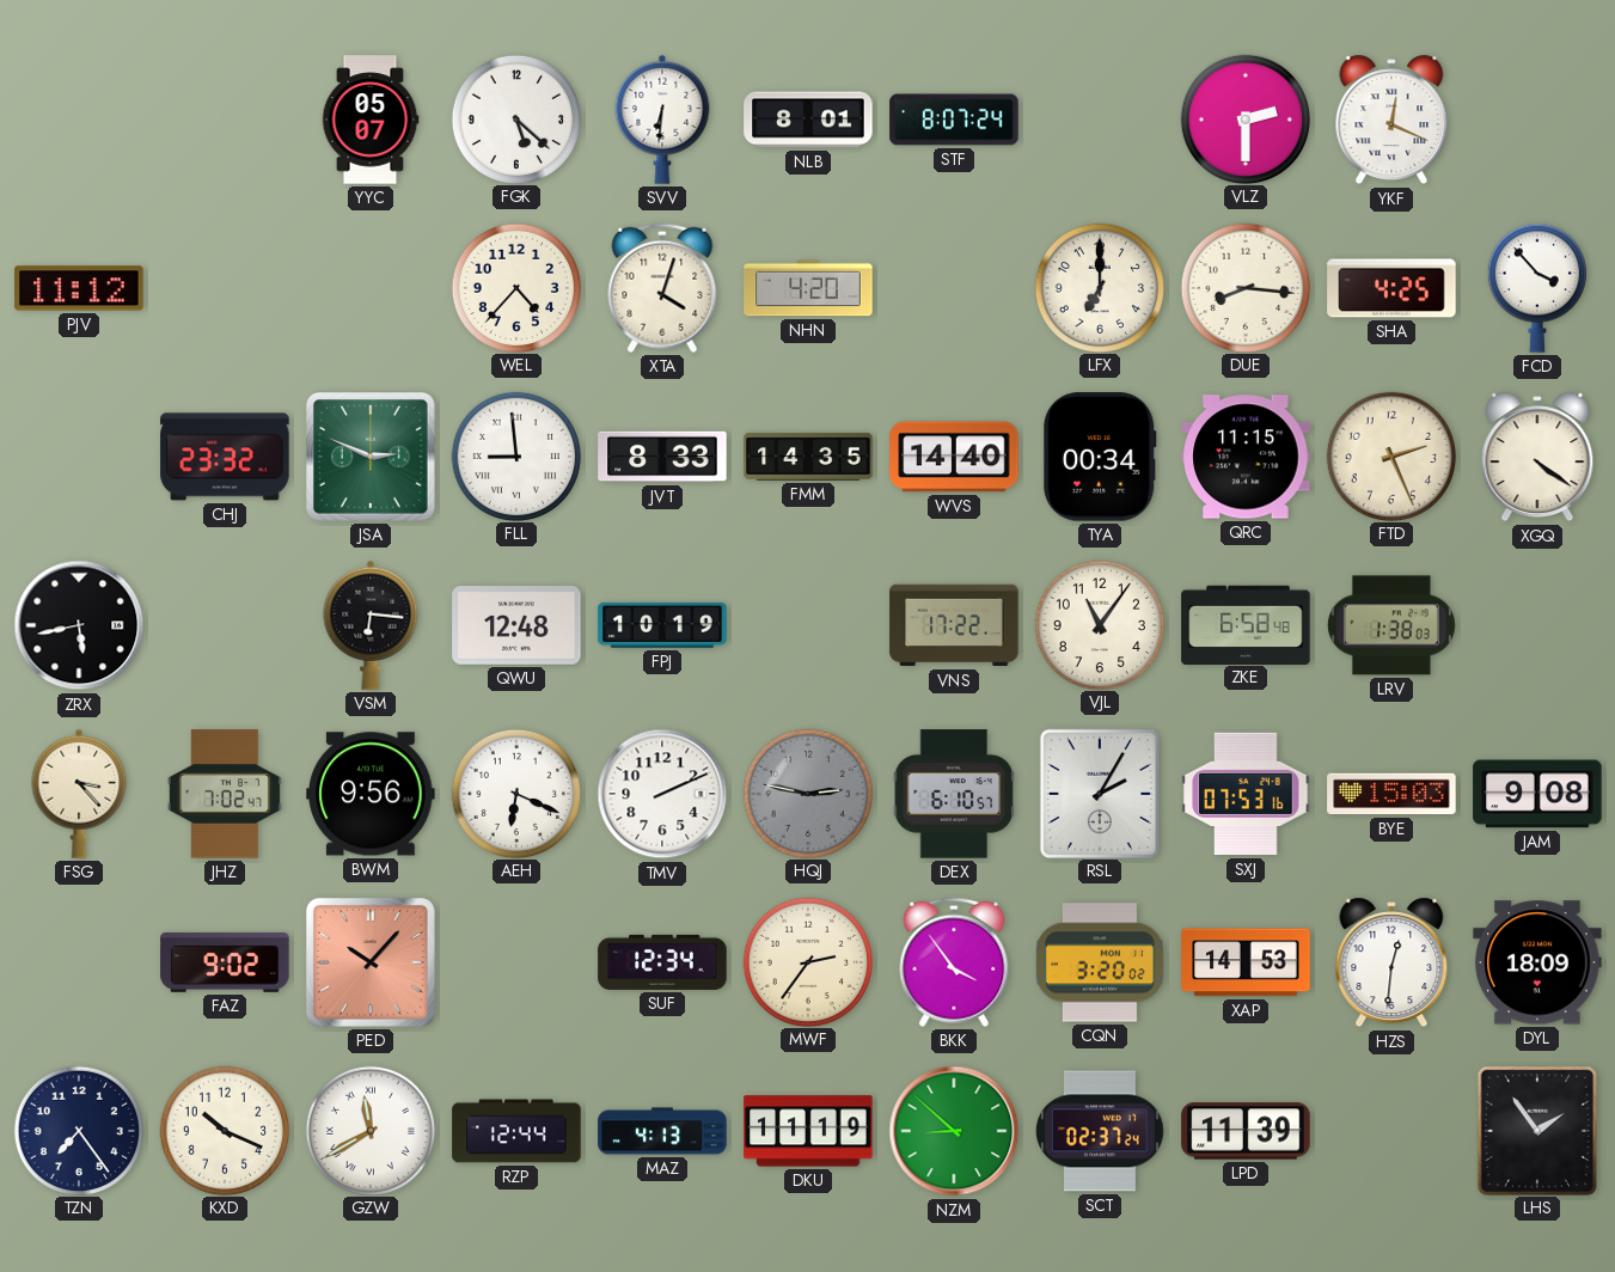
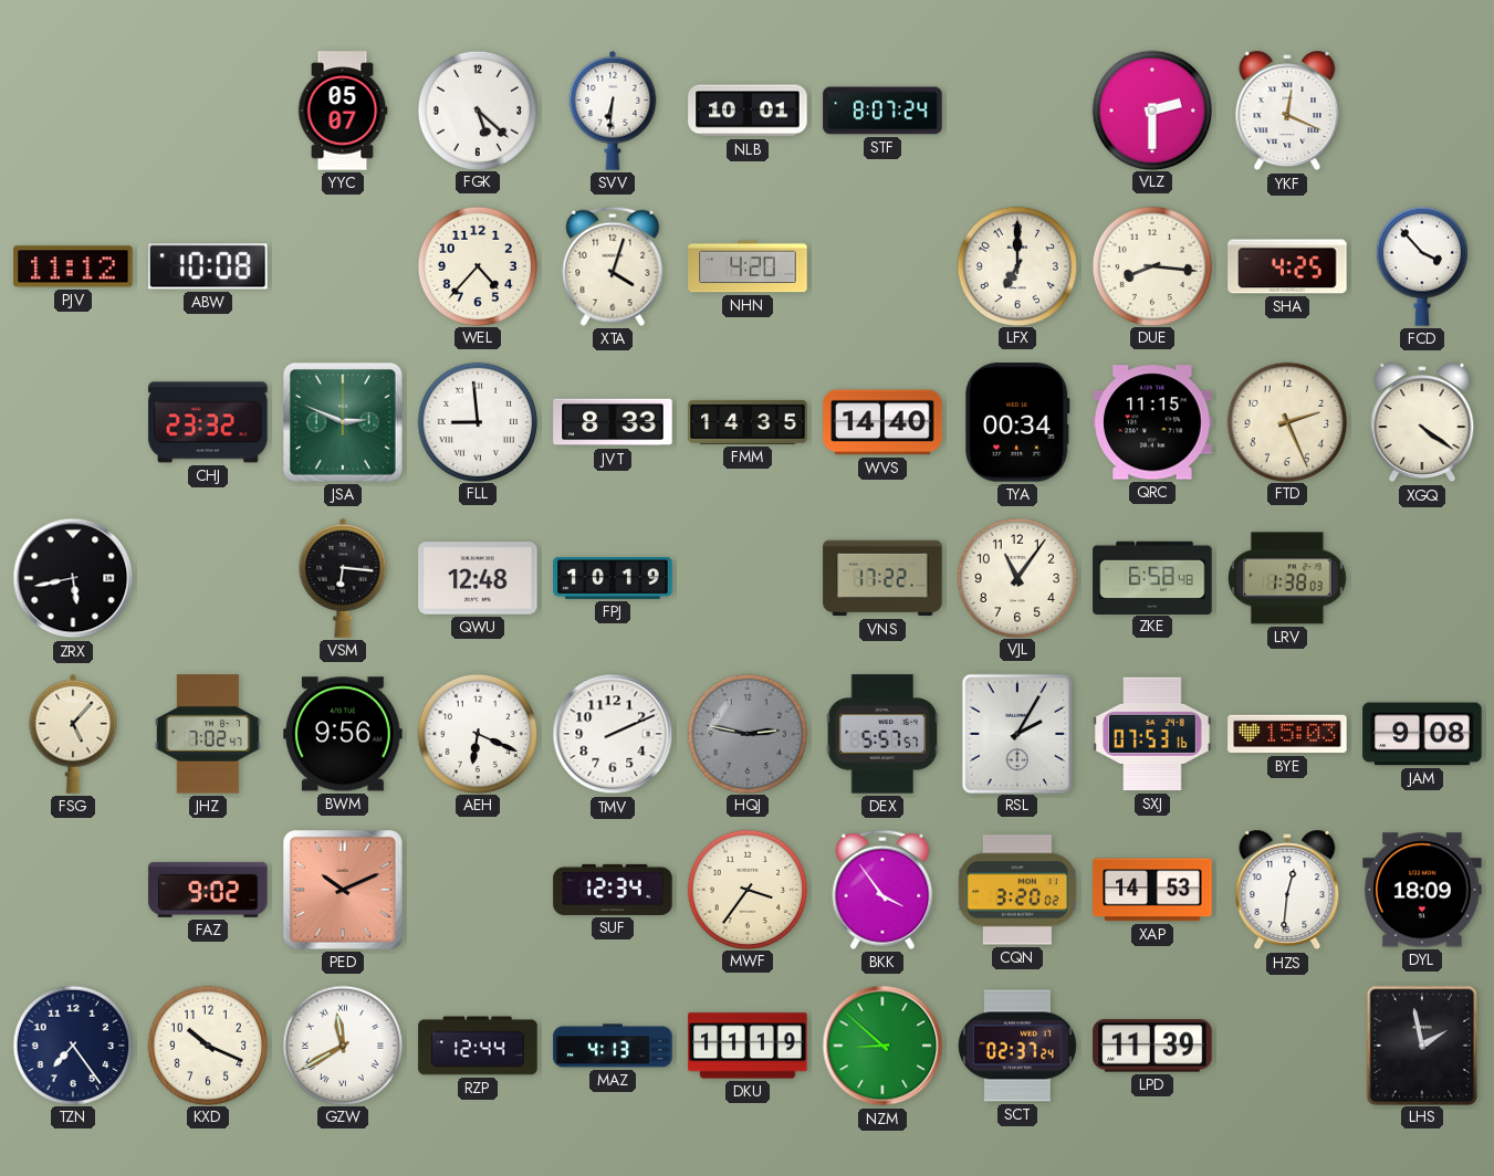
NLB: 8:01 -> 10:01
ABW: none -> 10:08
FSG: 3:23 -> 5:07
DEX: 6:10 -> 5:57
PED: 10:07 -> 10:11
MWF: 2:36 -> 3:36
LHS: 1:54 -> 1:58
